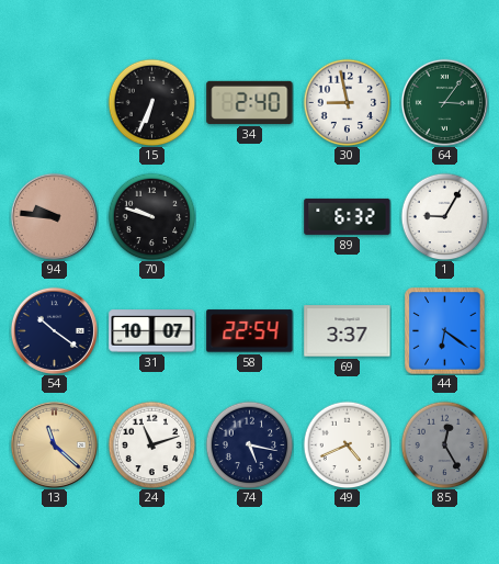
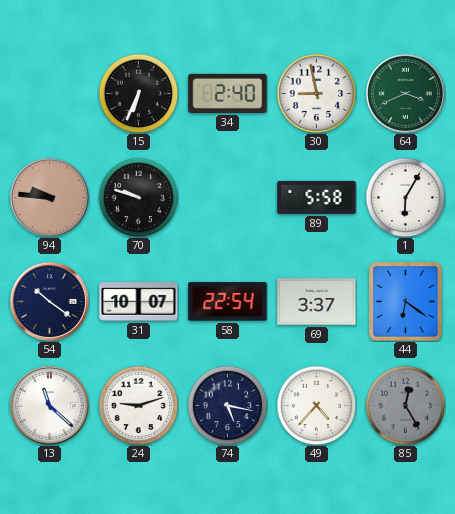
64: 3:06 -> 3:41
89: 6:32 -> 5:58
1: 9:05 -> 6:05
13 dial: champagne -> white
24: 11:12 -> 9:12
49: 4:41 -> 4:37
